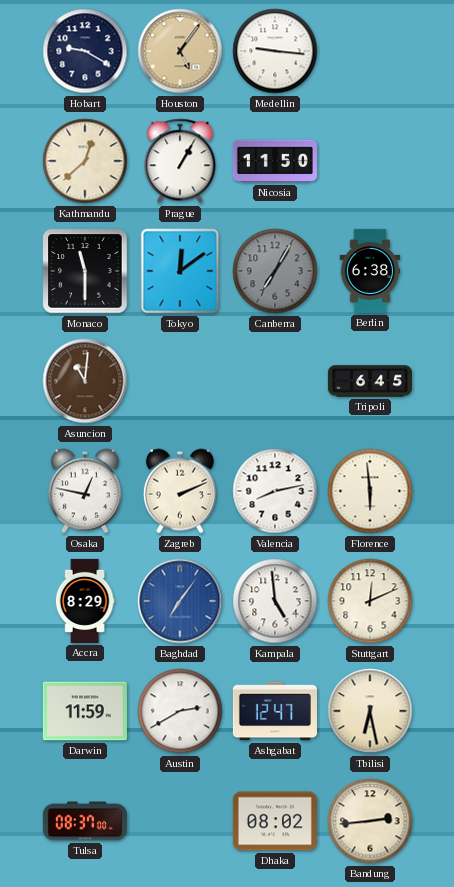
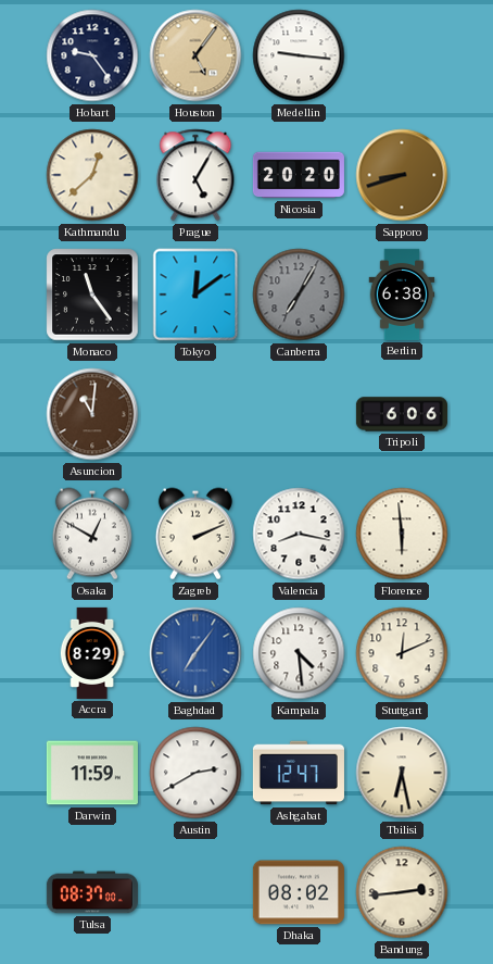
Hobart: 9:20 -> 9:24
Prague: 1:05 -> 5:05
Nicosia: 11:50 -> 20:20
Sapporo: none -> 8:42
Monaco: 11:30 -> 11:24
Tripoli: 6:45 -> 6:06
Osaka: 12:47 -> 12:50
Valencia: 8:13 -> 8:17
Kampala: 4:59 -> 4:29
